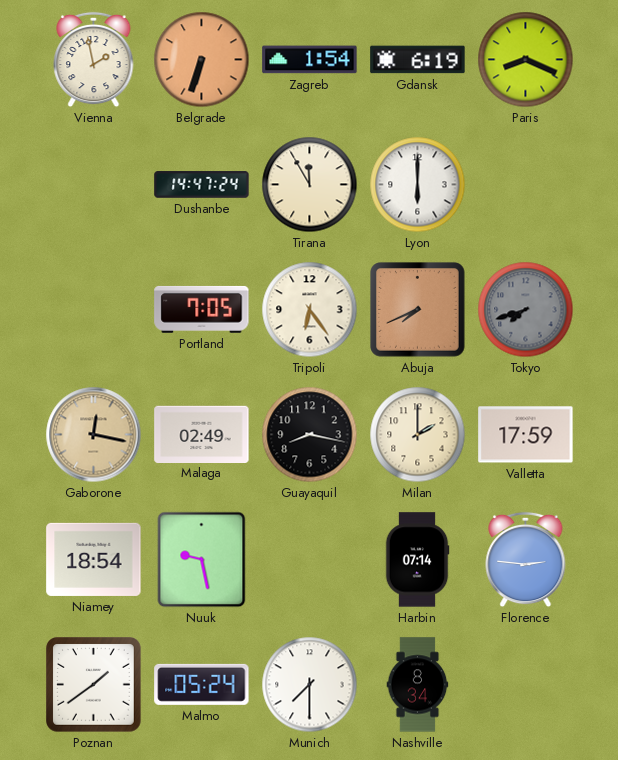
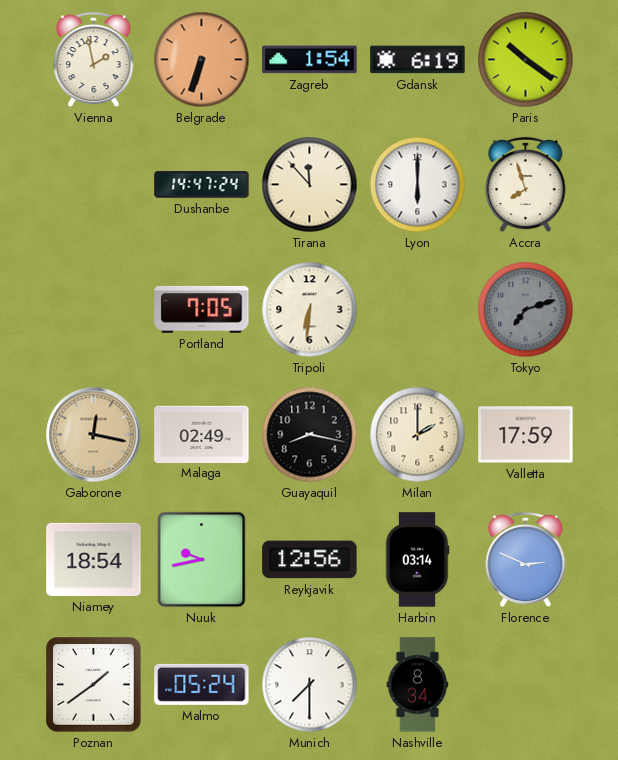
Paris: 8:19 -> 10:21
Tirana: 11:55 -> 11:53
Accra: none -> 7:57
Tripoli: 6:24 -> 6:31
Abuja: 7:41 -> none
Tokyo: 7:42 -> 7:12
Nuuk: 9:28 -> 9:43
Reykjavik: none -> 12:56
Harbin: 07:14 -> 03:14
Florence: 2:46 -> 2:49
